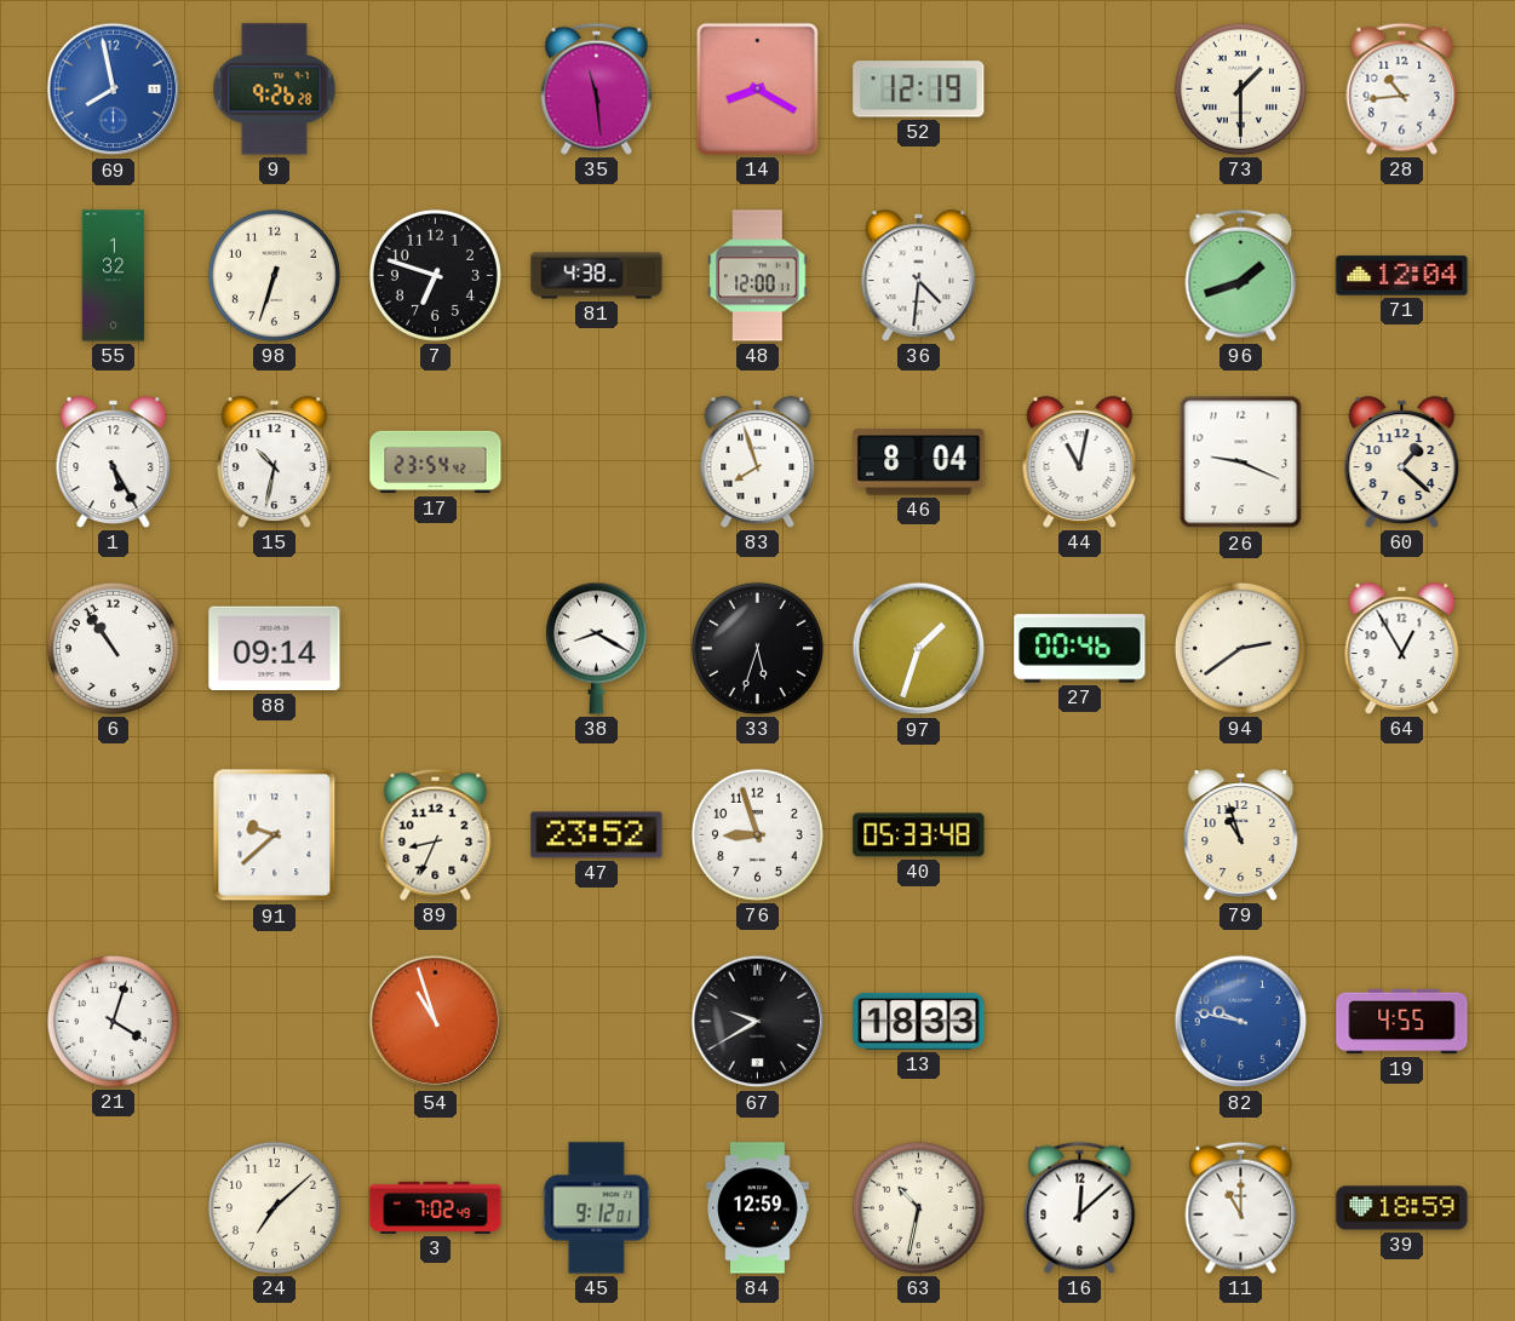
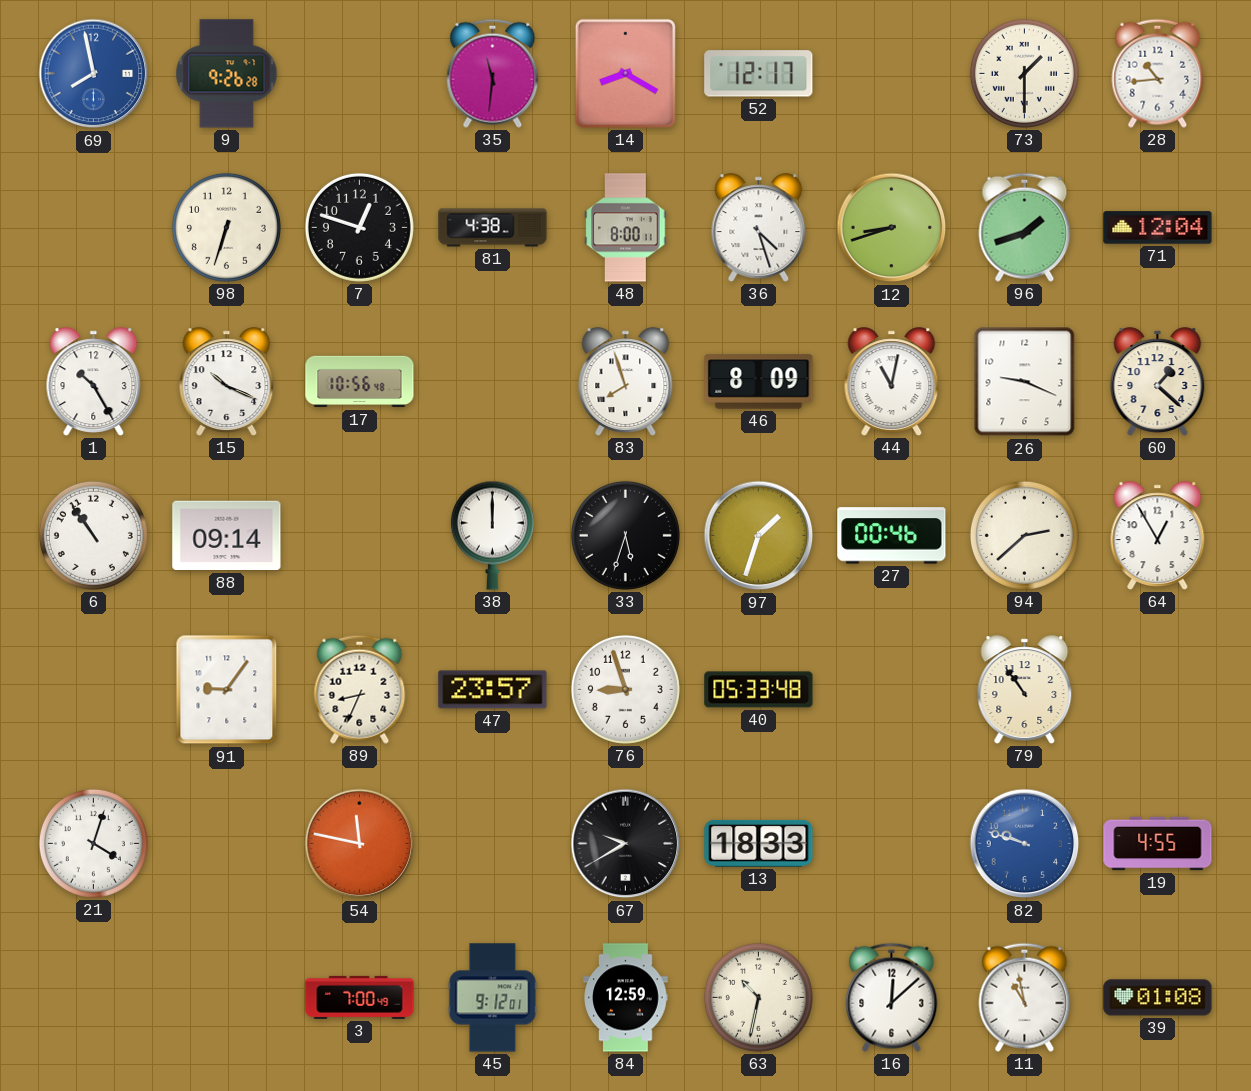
35: 11:29 -> 11:31
52: 12:19 -> 12:17
55: 1:32 -> none
7: 6:48 -> 12:48
48: 12:00 -> 8:00
36: 4:31 -> 4:27
12: none -> 8:42
1: 5:25 -> 10:25
15: 10:32 -> 10:19
17: 23:54 -> 10:56
46: 8:04 -> 8:09
38: 8:20 -> 12:00
94: 2:39 -> 2:38
91: 9:38 -> 9:06
47: 23:52 -> 23:57
79: 10:57 -> 10:54
54: 10:57 -> 11:47
82: 9:47 -> 9:48
24: 7:08 -> none
3: 7:02 -> 7:00
11: 11:00 -> 10:58
39: 18:59 -> 01:08
